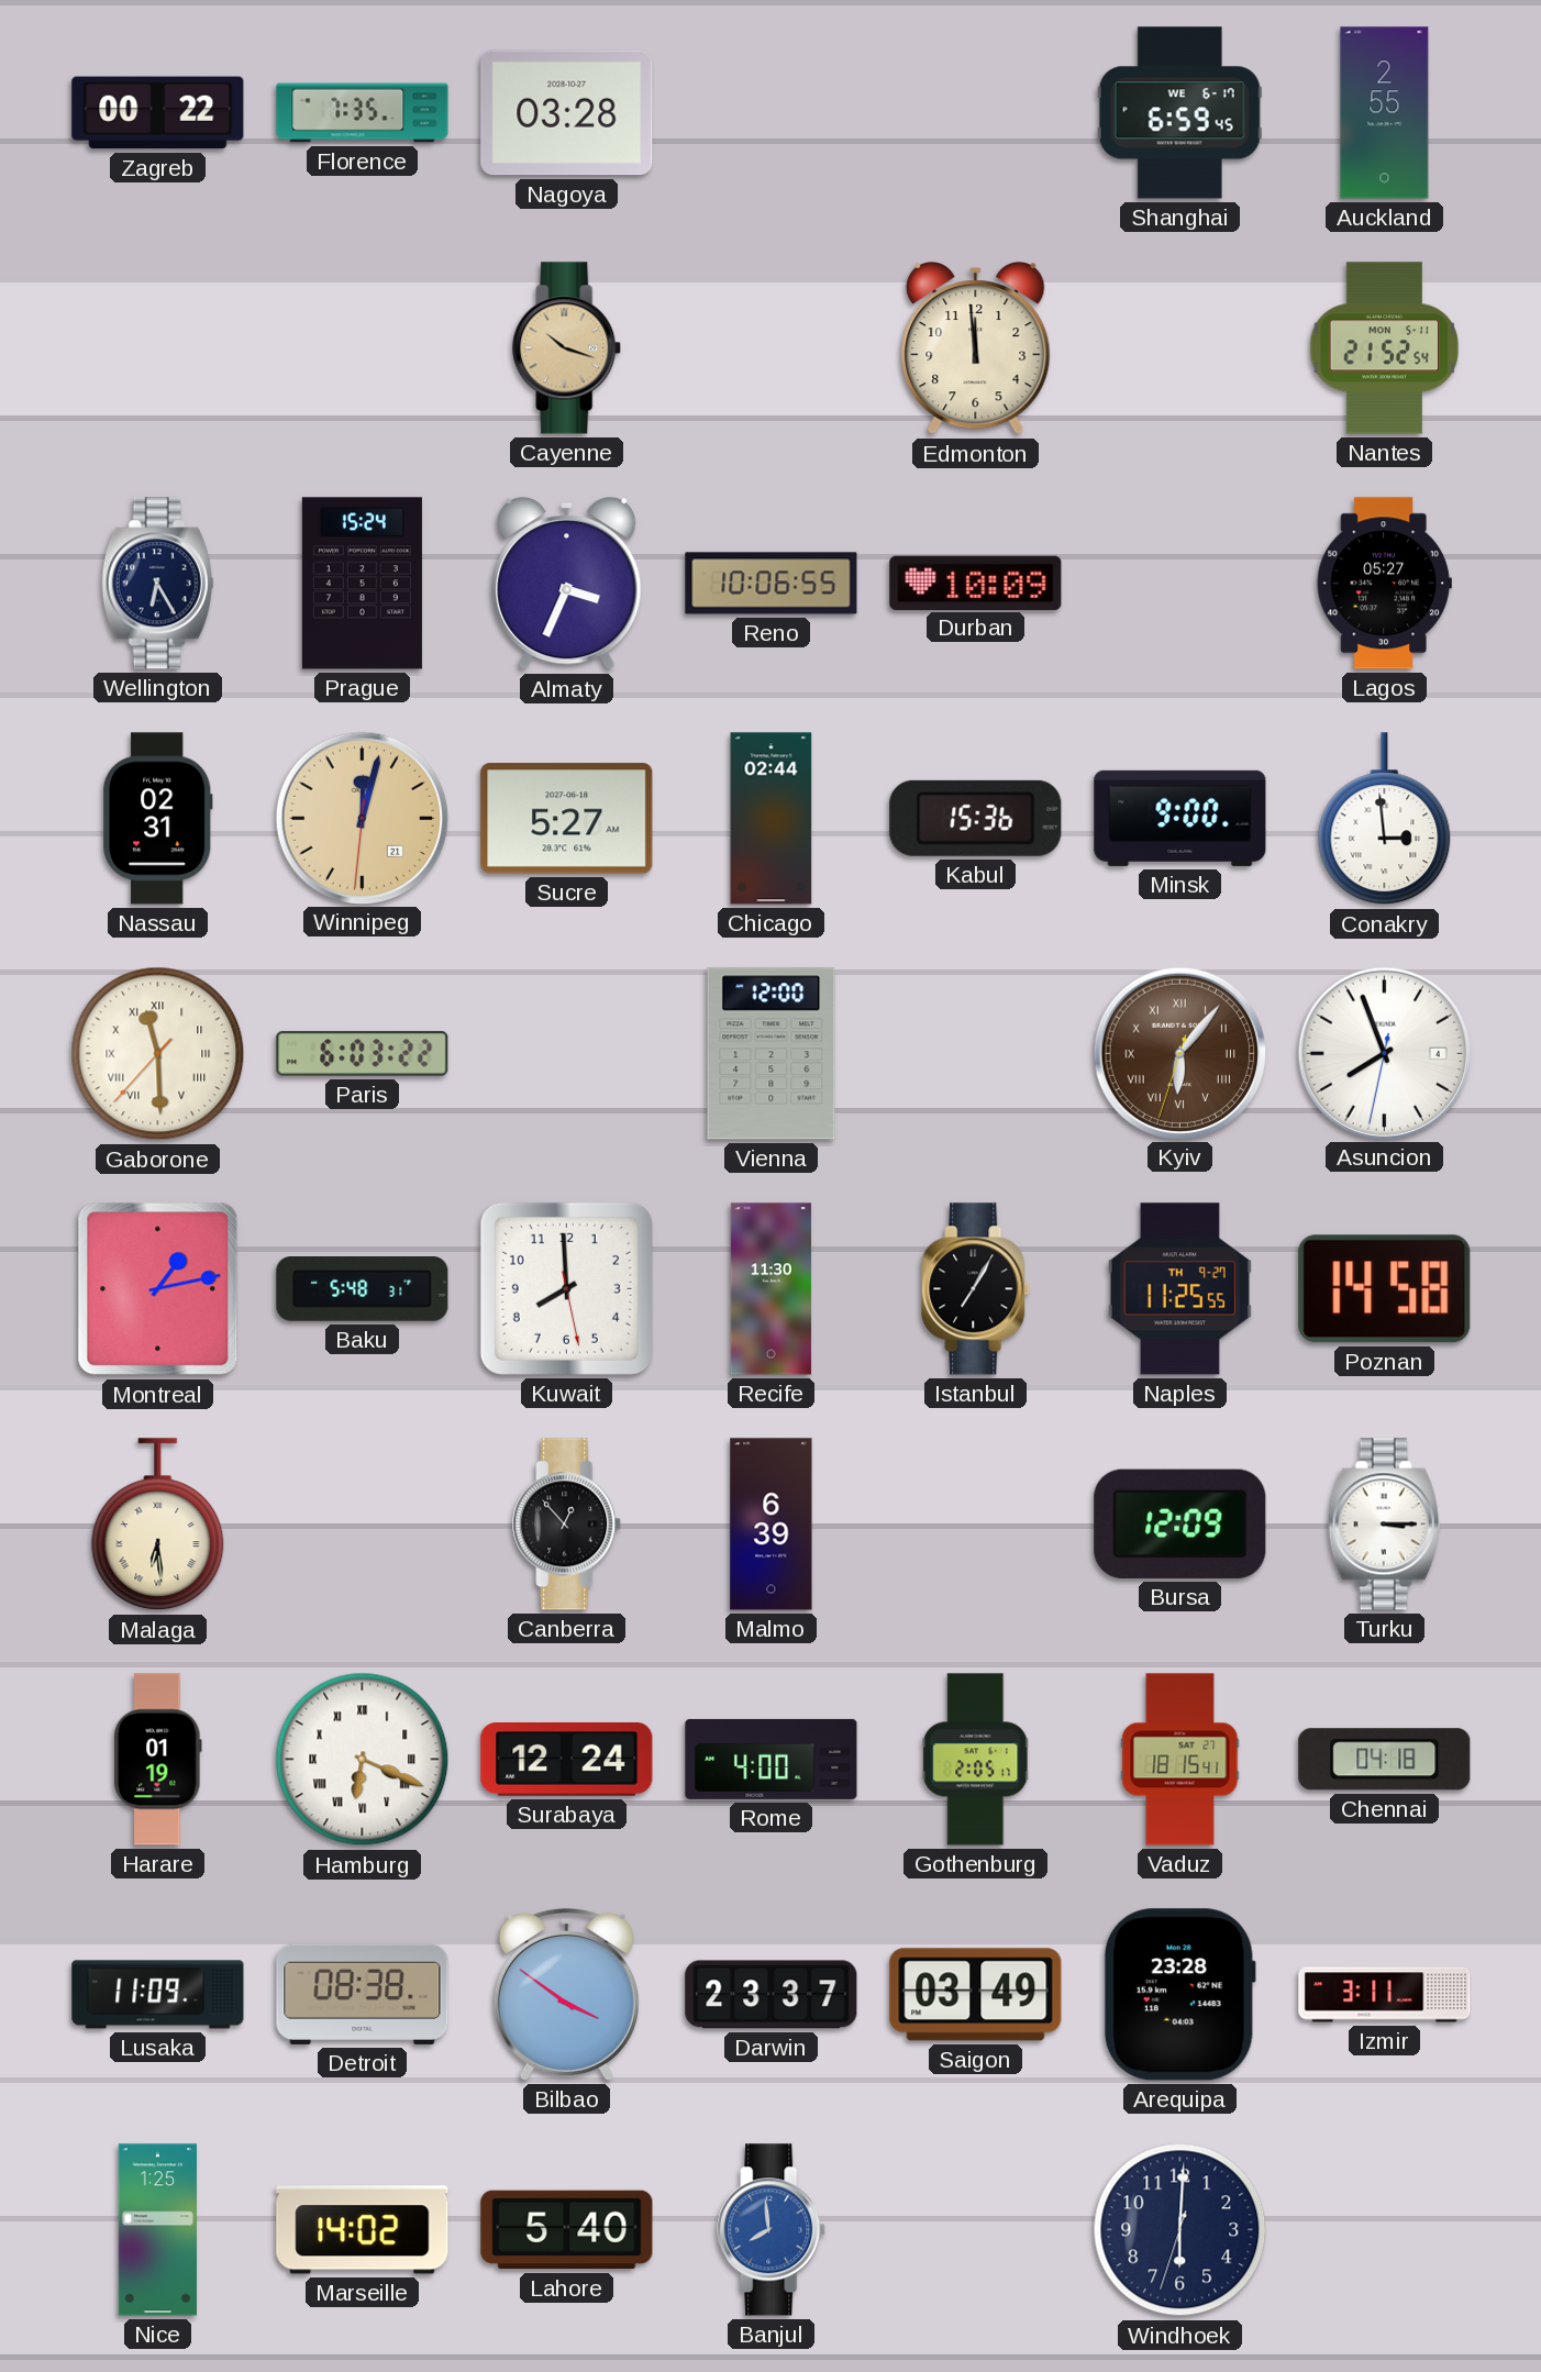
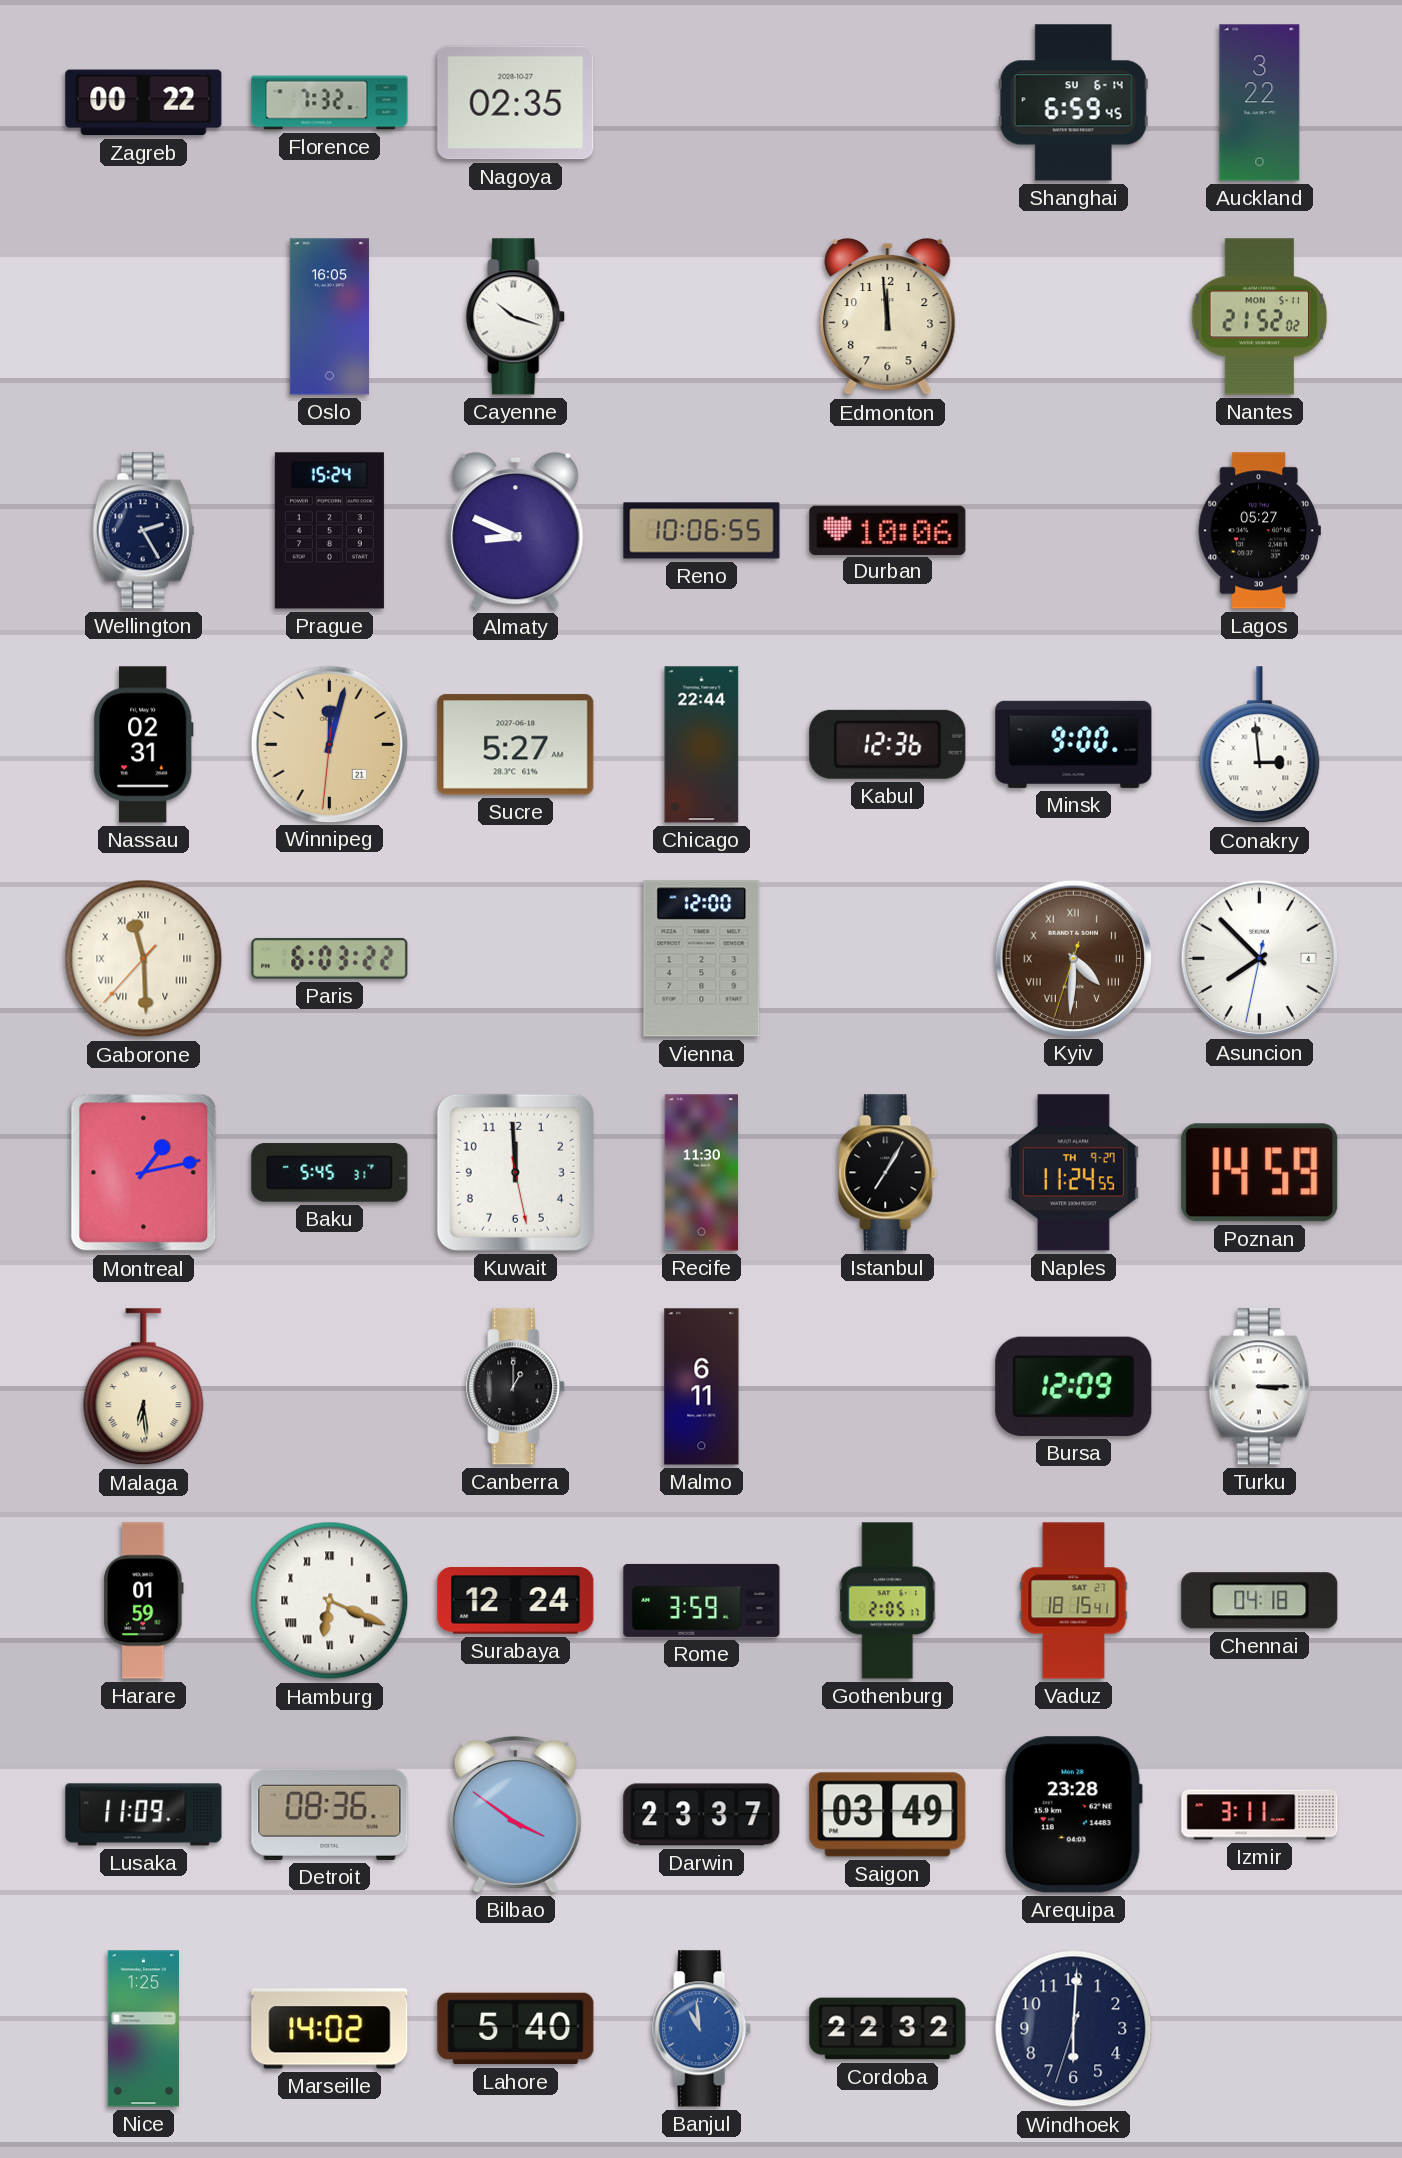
Florence: 7:35 -> 7:32
Nagoya: 03:28 -> 02:35
Shanghai date: WE 6-17 -> SU 6-14
Auckland: 2:55 -> 3:22
Oslo: none -> 16:05
Cayenne dial: champagne -> white
Nantes: 21:52:54 -> 21:52:02
Wellington: 6:25 -> 2:25
Almaty: 3:34 -> 8:49
Durban: 10:09 -> 10:06
Chicago: 02:44 -> 22:44
Kabul: 15:36 -> 12:36
Kyiv: 6:06 -> 4:30
Asuncion: 7:56 -> 7:52
Baku: 5:48 -> 5:45
Kuwait: 7:59 -> 11:59
Naples: 11:25 -> 11:24
Poznan: 14:58 -> 14:59
Canberra: 12:53 -> 1:00
Malmo: 6:39 -> 6:11
Harare: 01:19 -> 01:59
Rome: 4:00 -> 3:59
Detroit: 08:38 -> 08:36
Banjul: 7:59 -> 10:59
Cordoba: none -> 22:32
